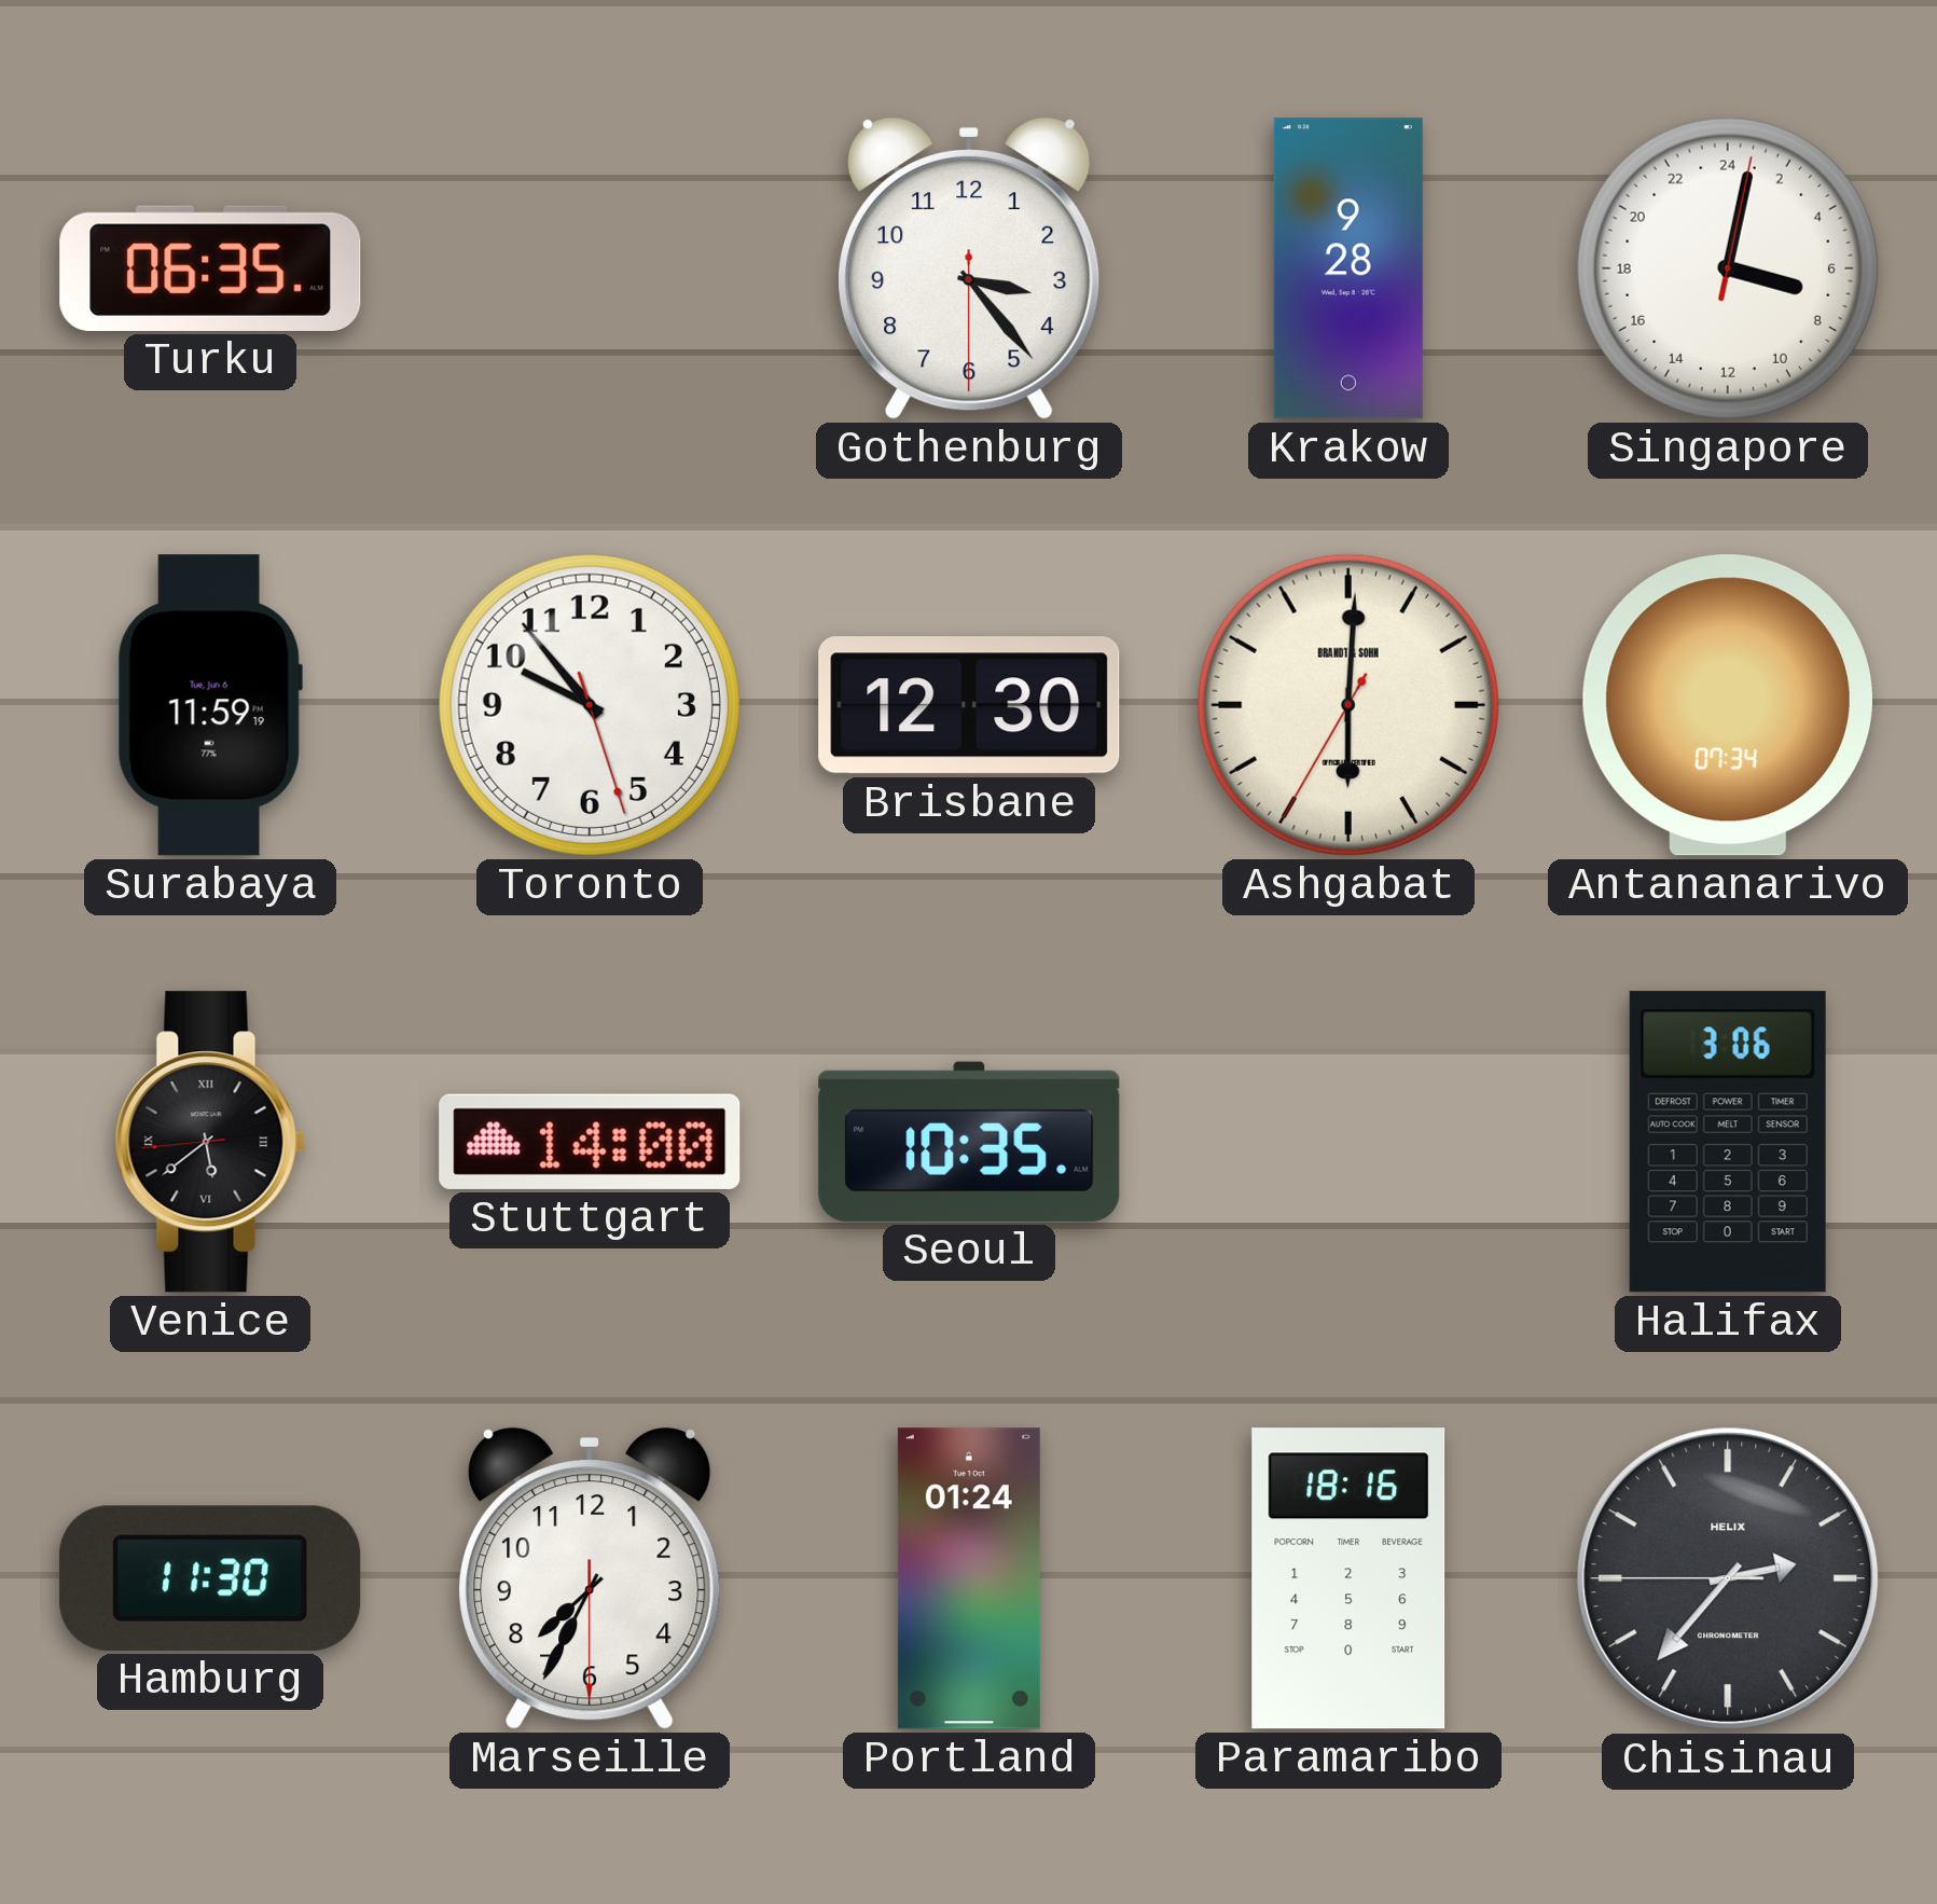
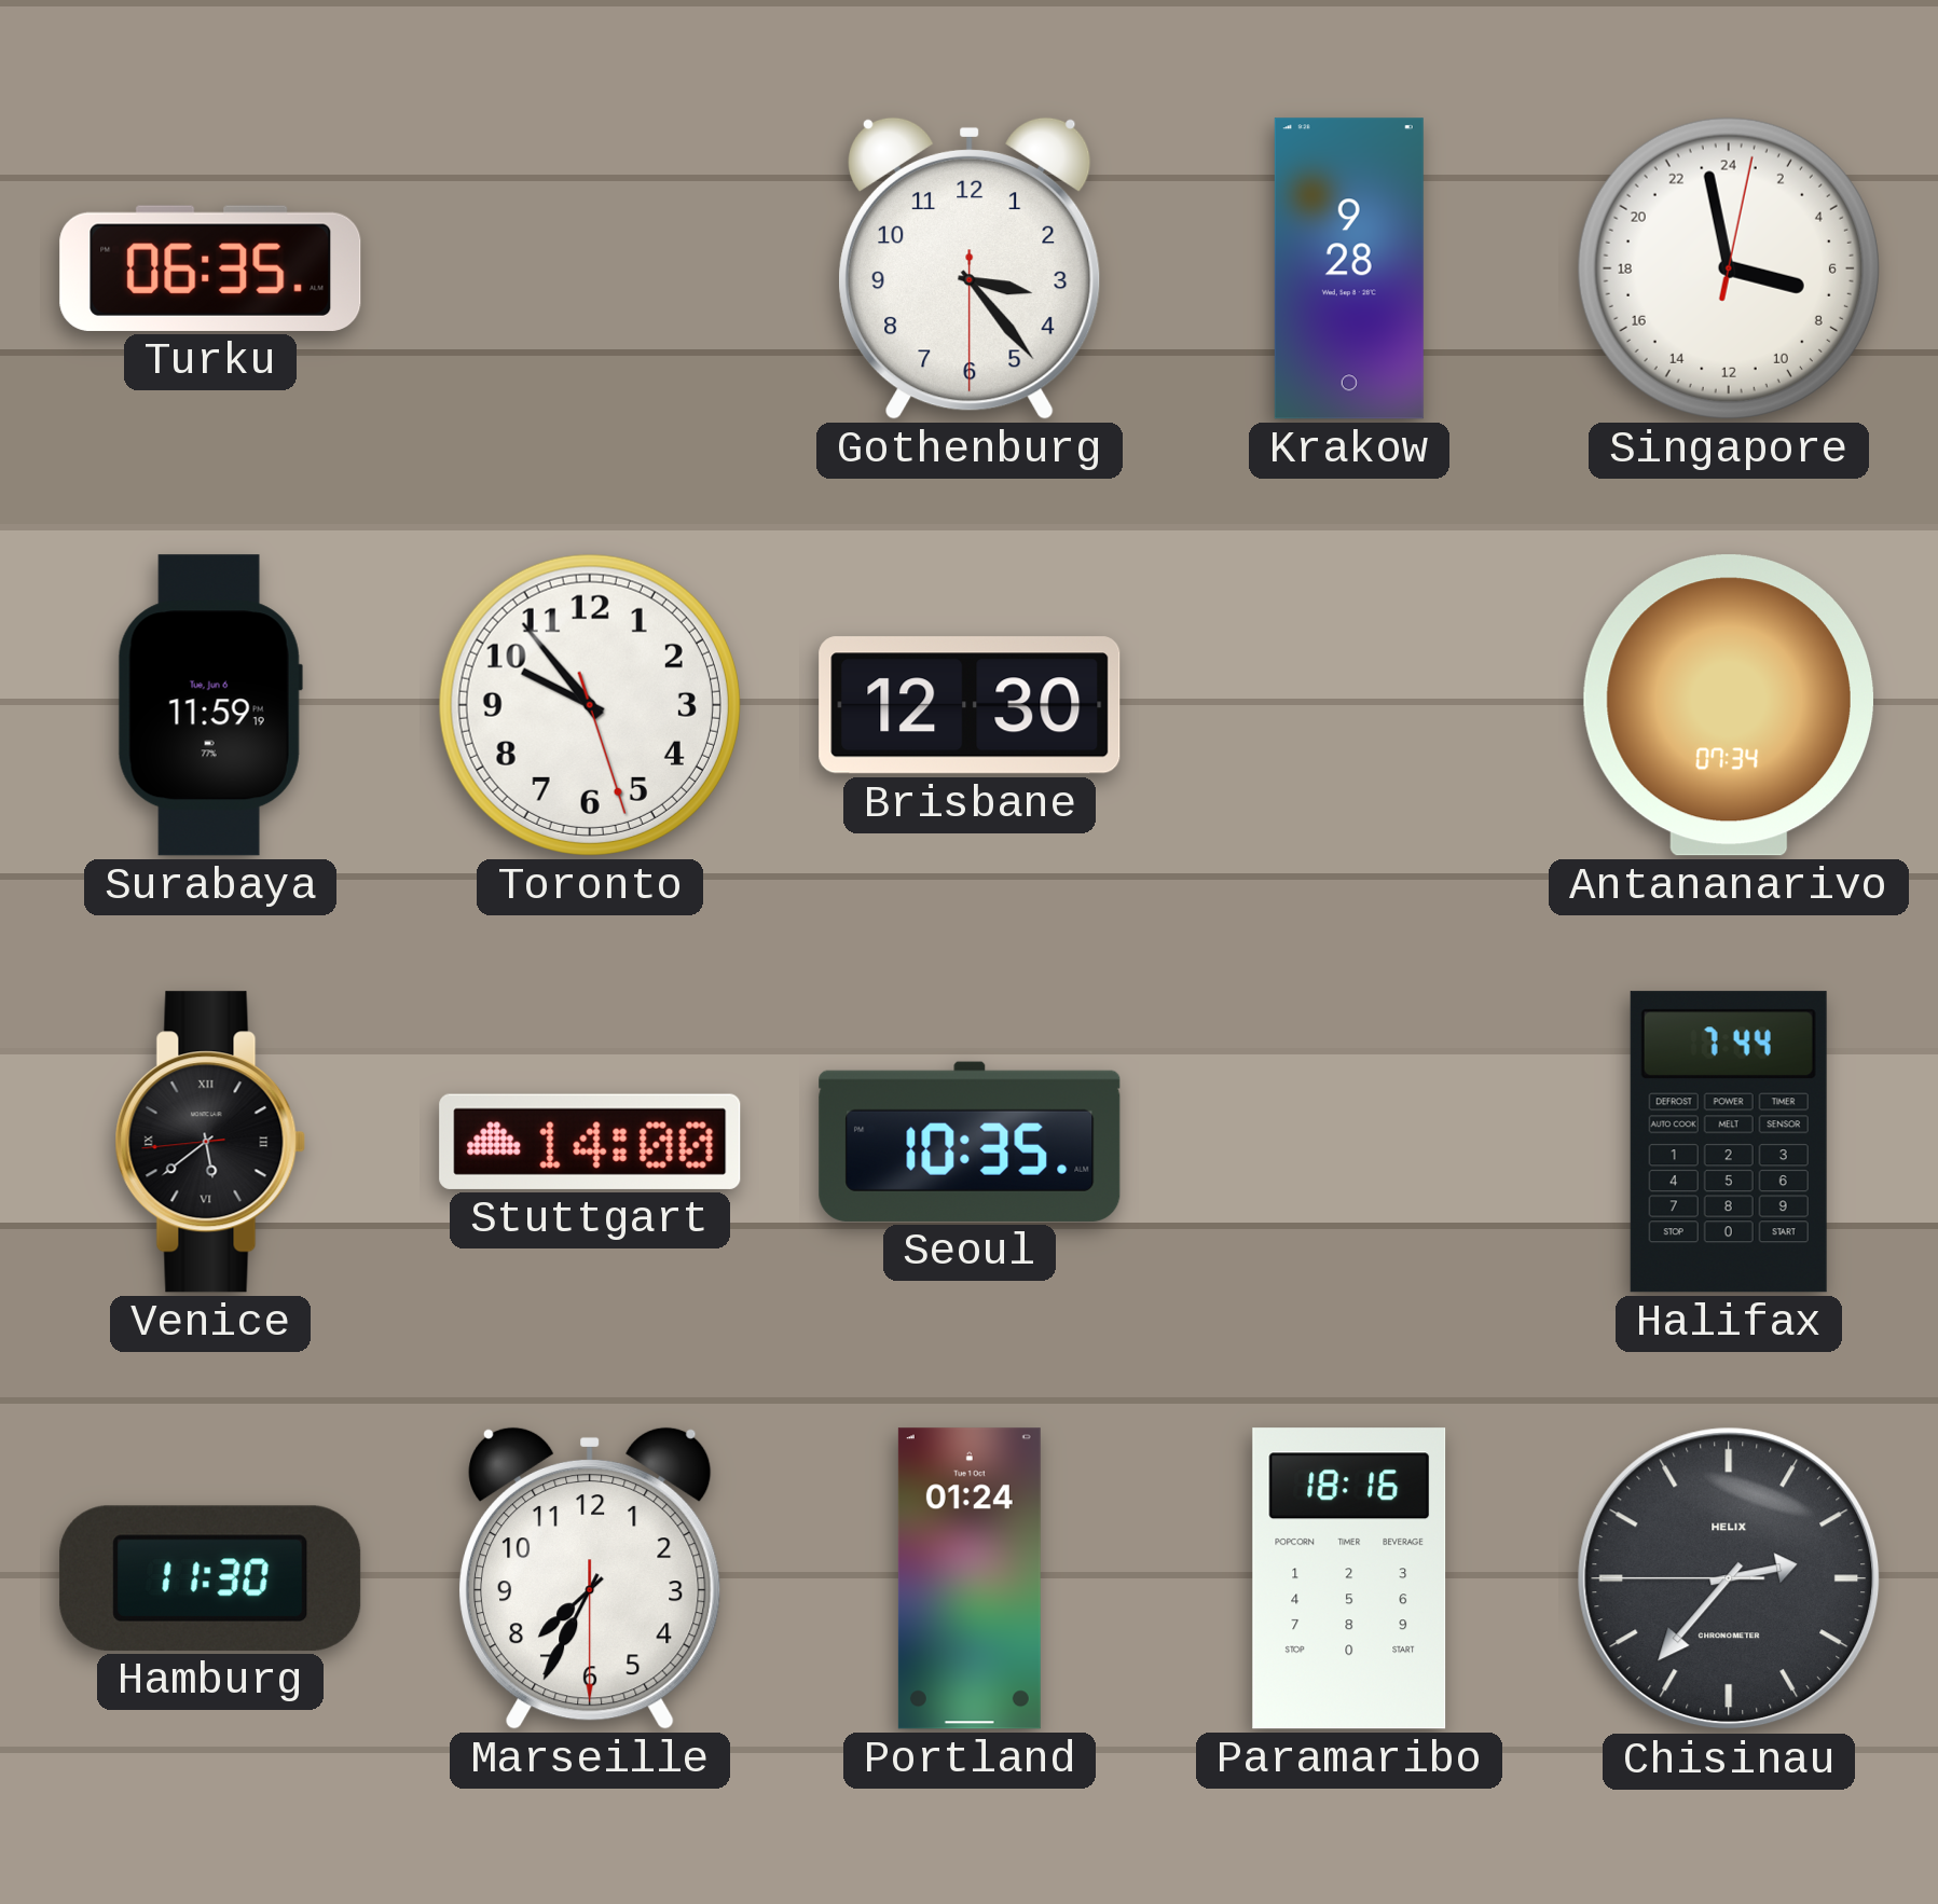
Singapore: 7:02 -> 6:58
Ashgabat: 6:00 -> none
Halifax: 3:06 -> 7:44
